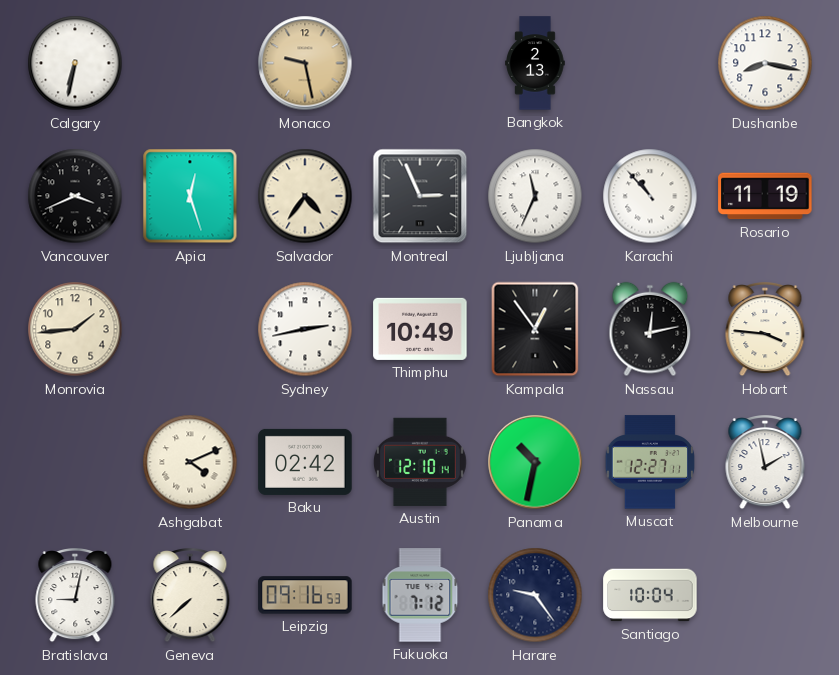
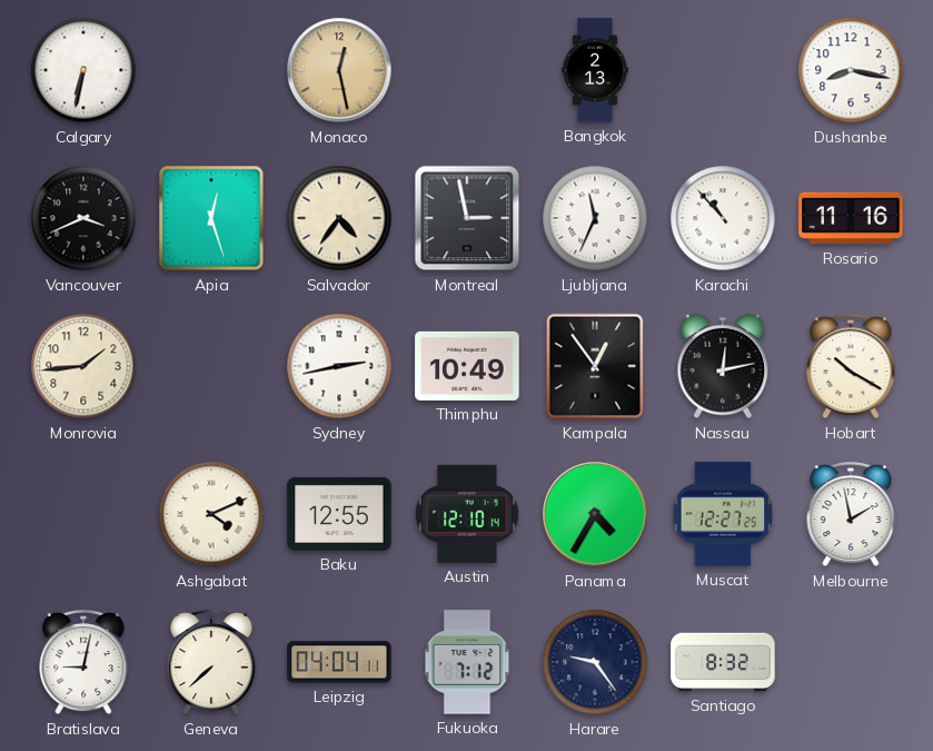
Monaco: 9:28 -> 12:28
Montreal: 2:56 -> 2:58
Rosario: 11:19 -> 11:16
Hobart: 3:46 -> 10:20
Baku: 02:42 -> 12:55
Panama: 10:32 -> 4:35
Muscat: 12:27:11 -> 12:27:25
Leipzig: 09:16 -> 04:04
Santiago: 10:04 -> 8:32
